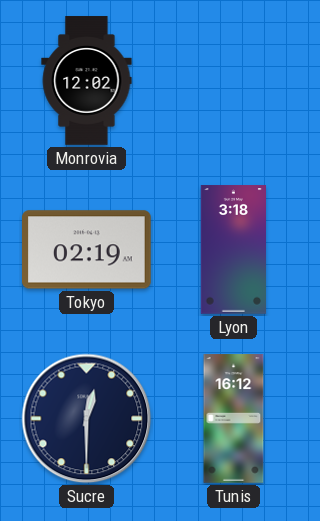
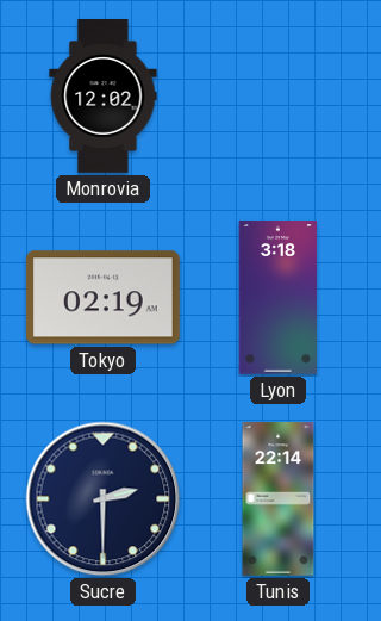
Sucre: 12:30 -> 2:30
Tunis: 16:12 -> 22:14
